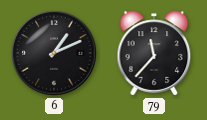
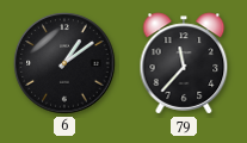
6: 1:11 -> 1:09
